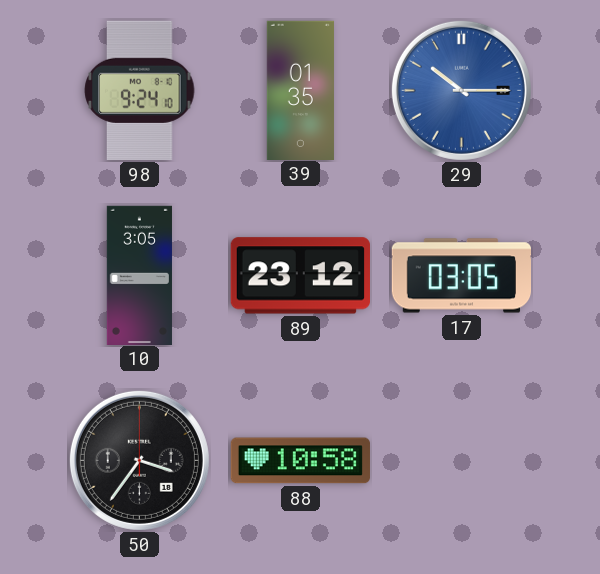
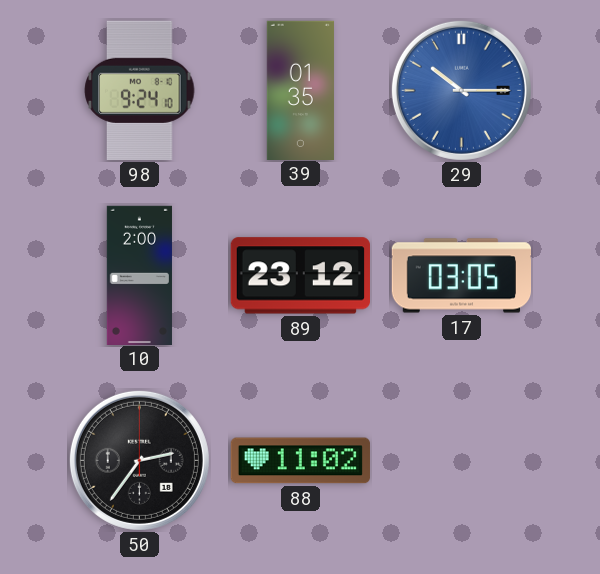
10: 3:05 -> 2:00
50: 3:36 -> 2:36
88: 10:58 -> 11:02
